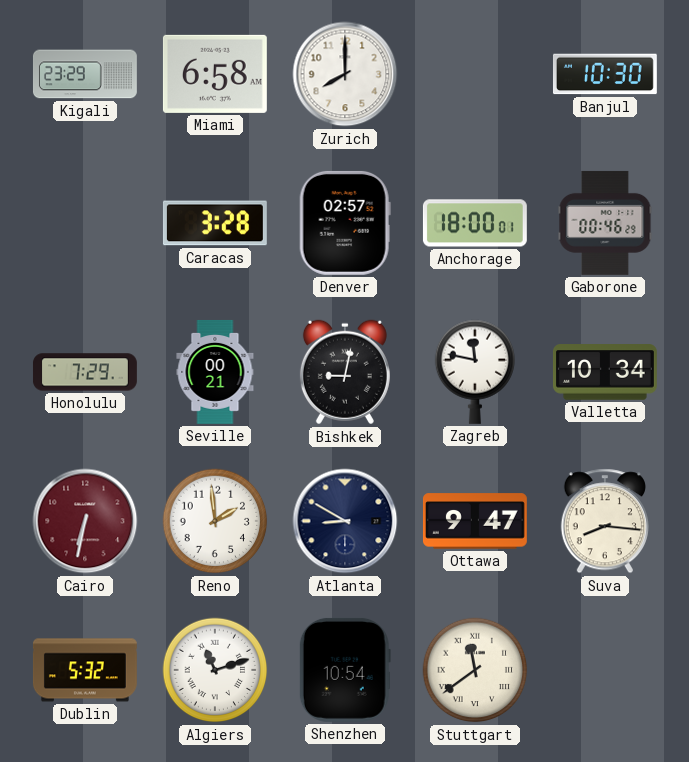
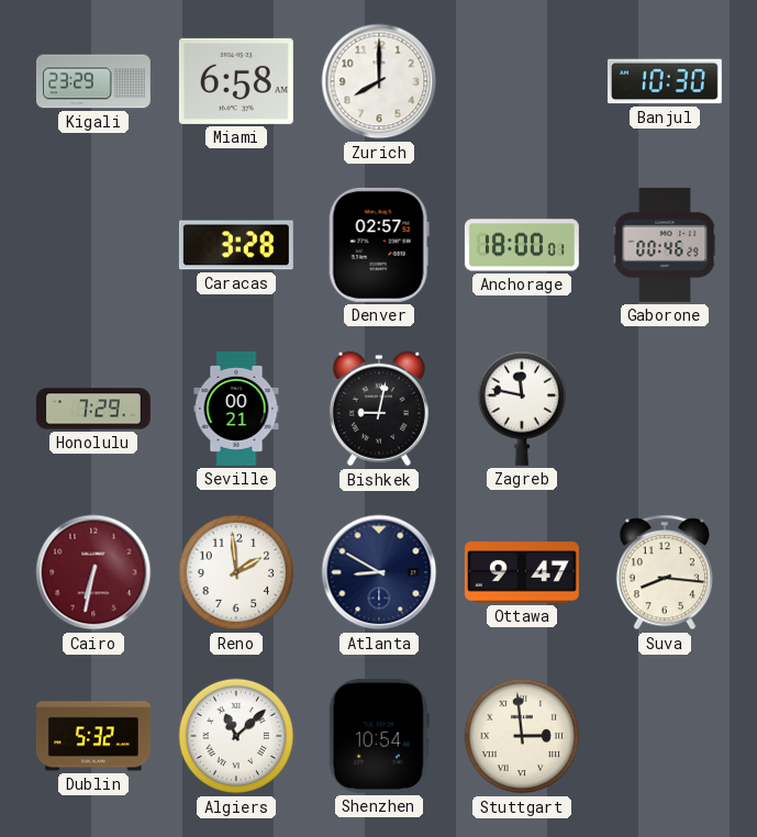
Valletta: 10:34 -> none
Algiers: 11:12 -> 11:08
Stuttgart: 11:39 -> 2:59
